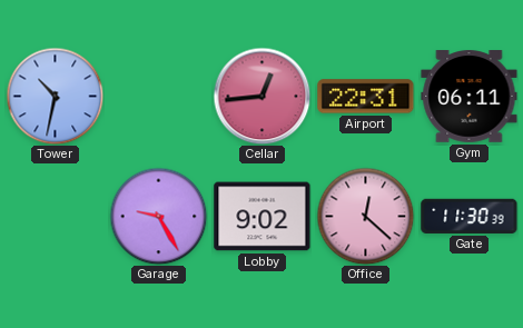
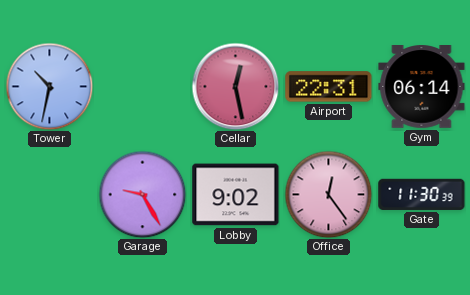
Cellar: 12:44 -> 12:28
Gym: 06:11 -> 06:14
Office: 12:22 -> 12:24
